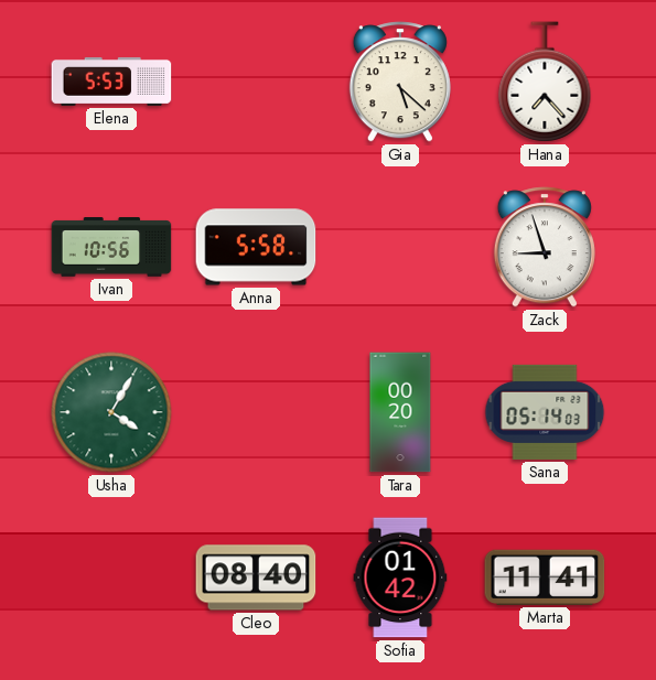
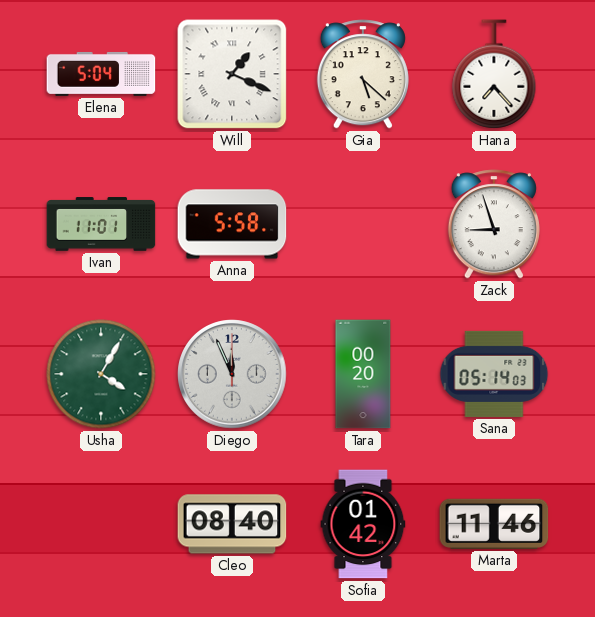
Elena: 5:53 -> 5:04
Will: none -> 1:19
Ivan: 10:56 -> 11:01
Diego: none -> 11:56
Marta: 11:41 -> 11:46
